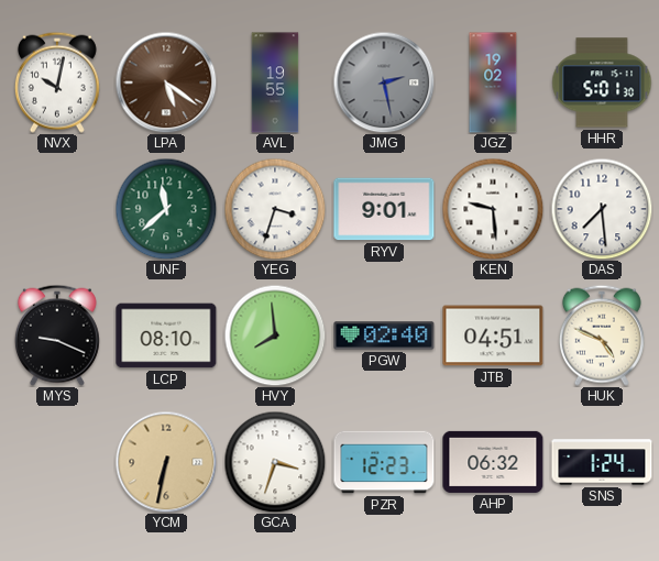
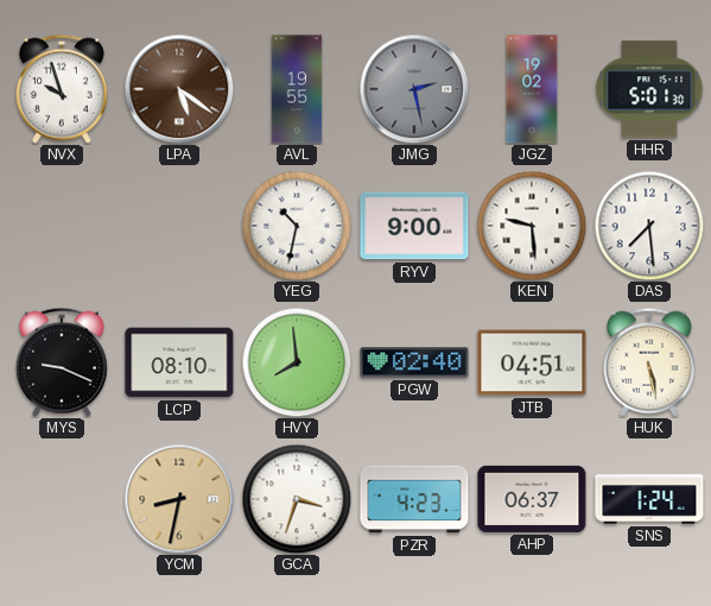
NVX: 10:02 -> 9:57
UNF: 11:38 -> none
YEG: 3:33 -> 10:32
RYV: 9:01 -> 9:00
HUK: 4:49 -> 5:28
YCM: 6:32 -> 8:32
PZR: 12:23 -> 4:23
AHP: 06:32 -> 06:37
